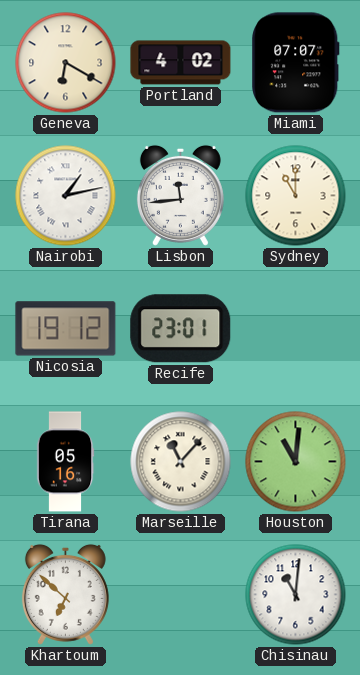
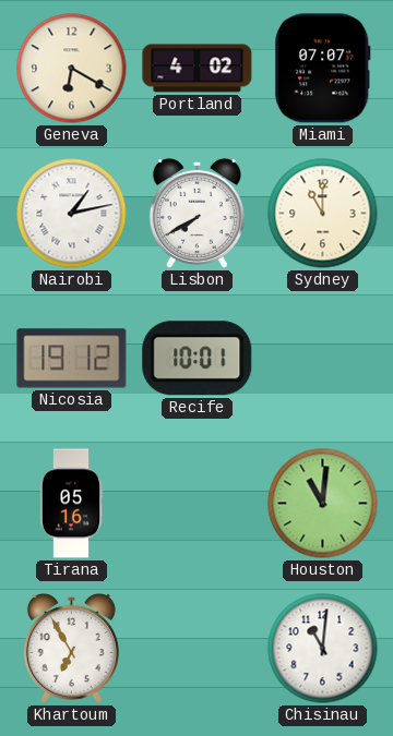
Lisbon: 11:44 -> 7:40
Recife: 23:01 -> 10:01
Marseille: 11:07 -> none
Khartoum: 6:52 -> 6:55
